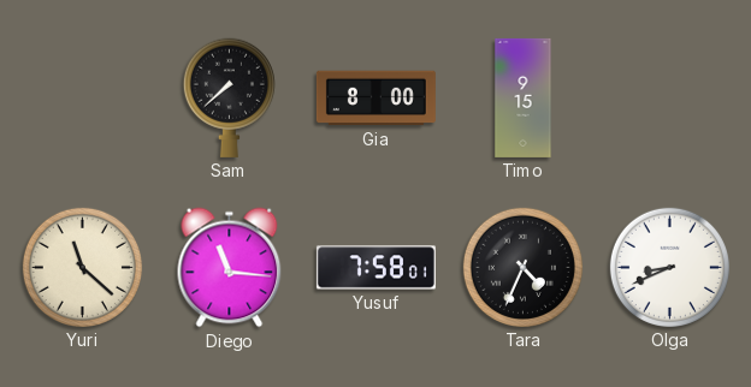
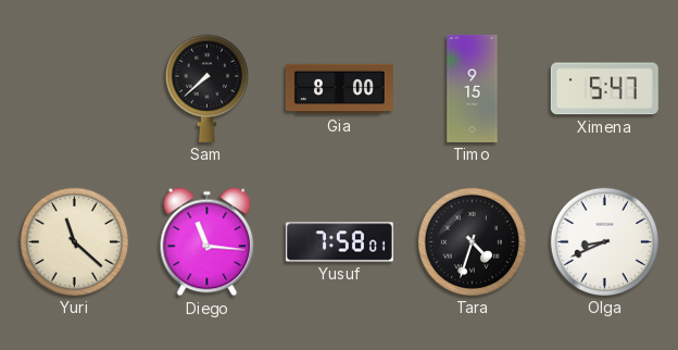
Ximena: none -> 5:47
Tara: 4:34 -> 4:33
